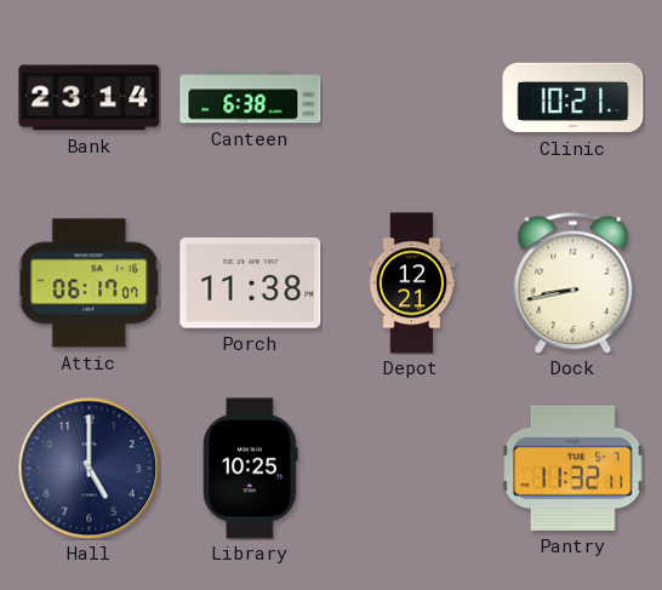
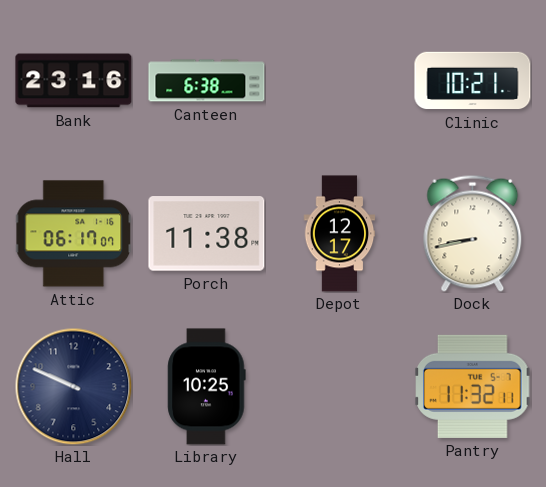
Bank: 23:14 -> 23:16
Depot: 12:21 -> 12:17
Hall: 5:00 -> 9:49
